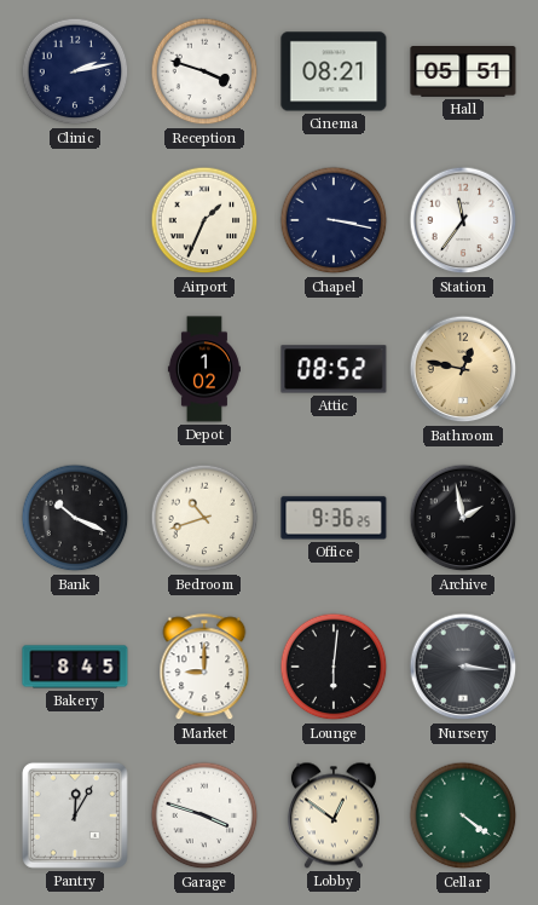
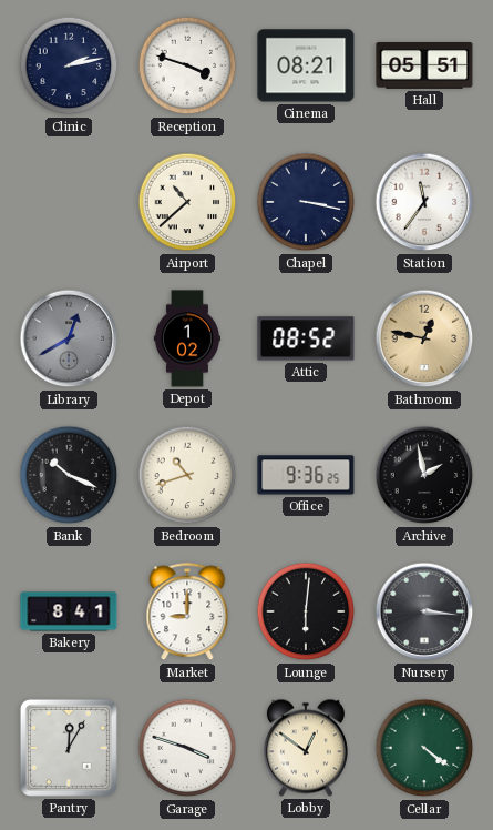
Airport: 1:34 -> 10:38
Library: none -> 12:40
Bakery: 8:45 -> 8:41
